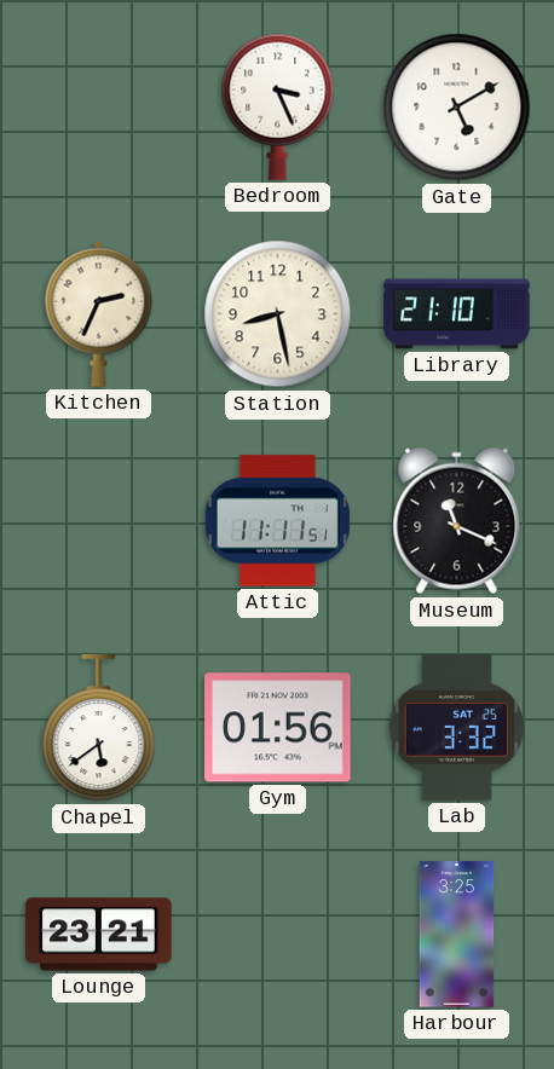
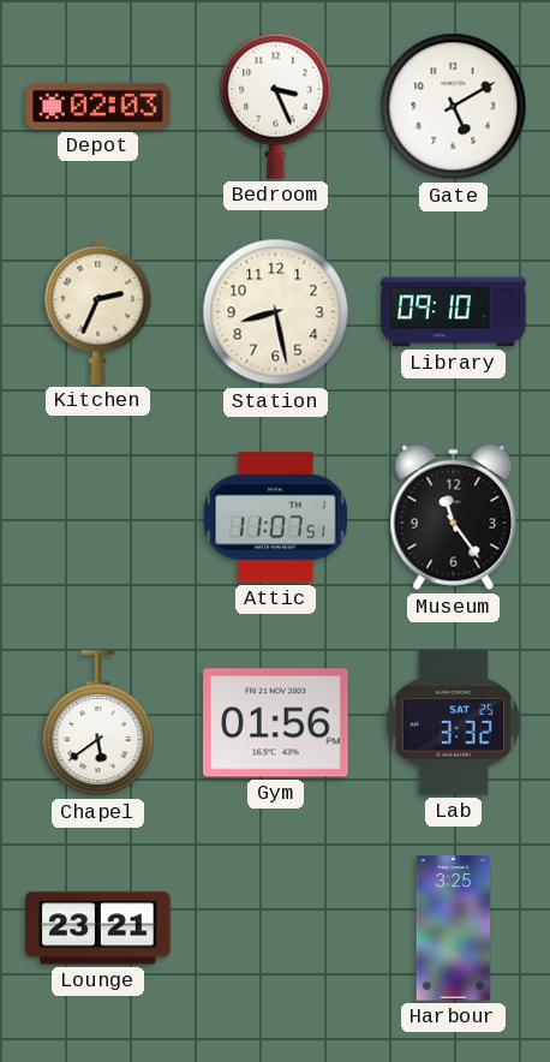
Depot: none -> 02:03
Library: 21:10 -> 09:10
Attic: 11:11 -> 11:07
Museum: 11:19 -> 11:24
